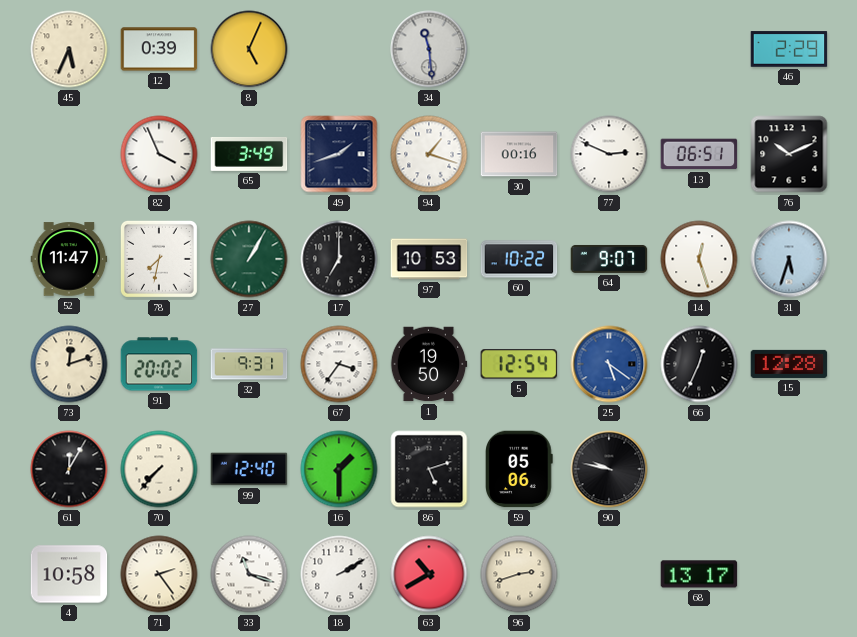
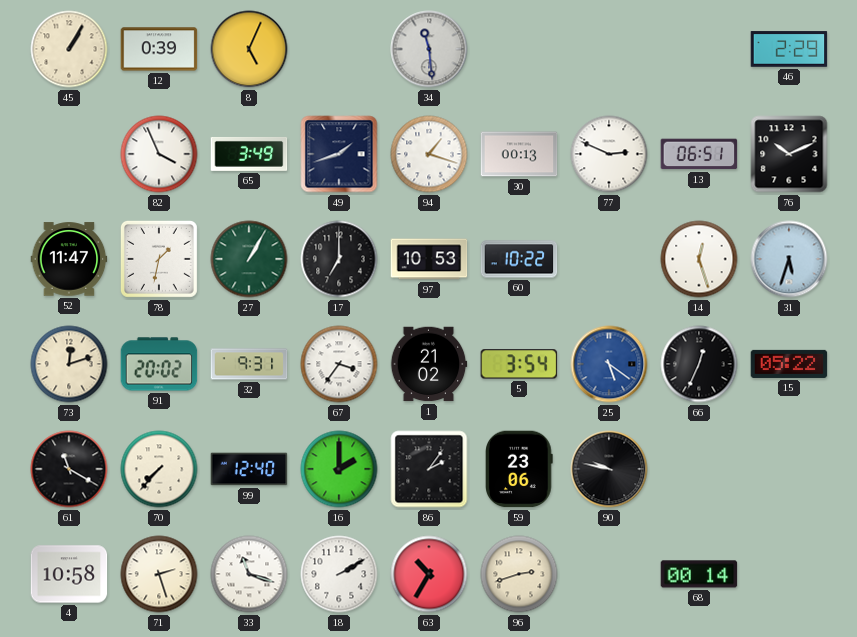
45: 5:34 -> 1:05
30: 00:16 -> 00:13
78: 7:32 -> 1:32
64: 9:07 -> none
1: 19:50 -> 21:02
5: 12:54 -> 3:54
15: 12:28 -> 05:22
61: 12:05 -> 11:20
16: 1:30 -> 2:00
86: 5:12 -> 2:06
59: 05:06 -> 23:06
71: 2:24 -> 2:27
63: 10:40 -> 10:35
68: 13:17 -> 00:14
